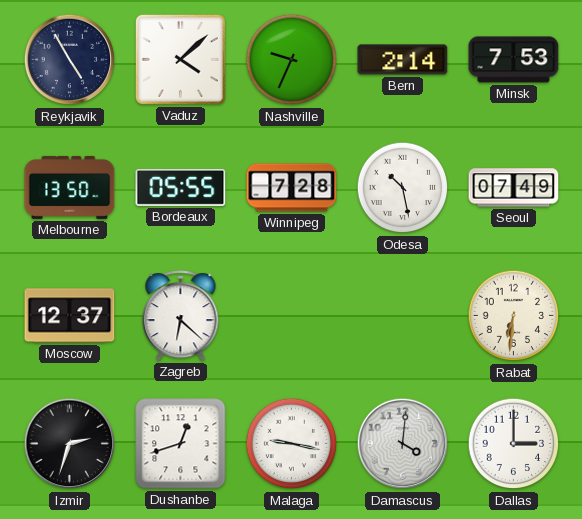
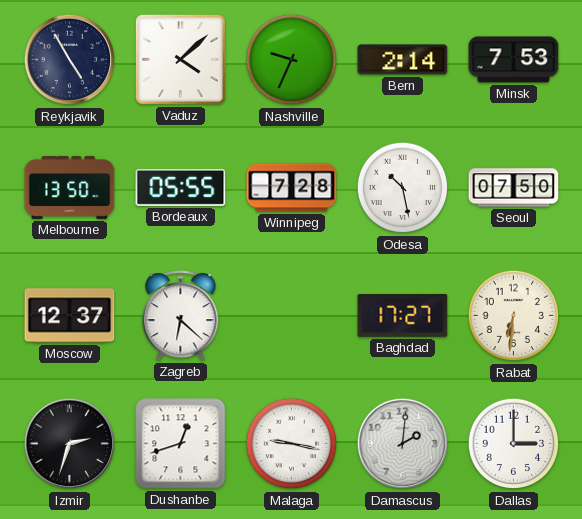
Seoul: 07:49 -> 07:50
Baghdad: none -> 17:27
Damascus: 4:01 -> 2:01
